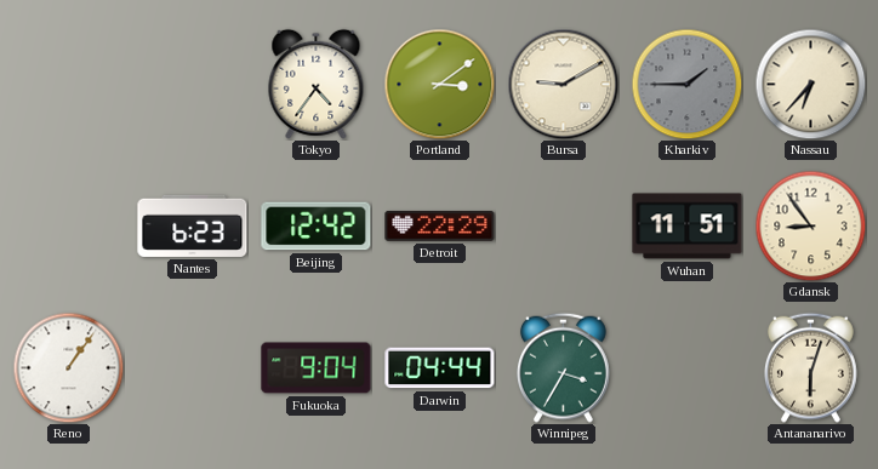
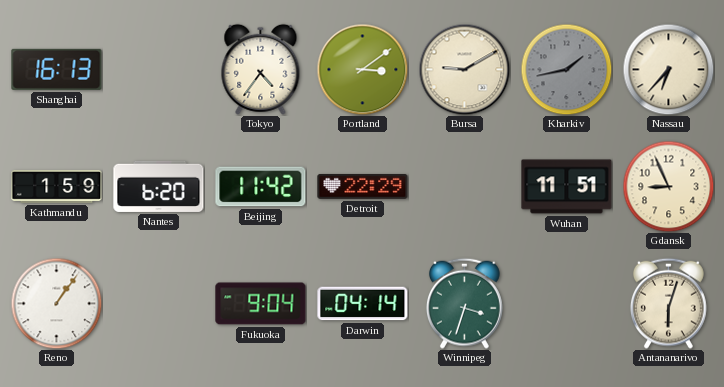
Shanghai: none -> 16:13
Kharkiv: 1:45 -> 1:43
Kathmandu: none -> 1:59
Nantes: 6:23 -> 6:20
Beijing: 12:42 -> 11:42
Gdansk: 8:54 -> 8:56
Darwin: 04:44 -> 04:14
Winnipeg: 3:35 -> 3:33
